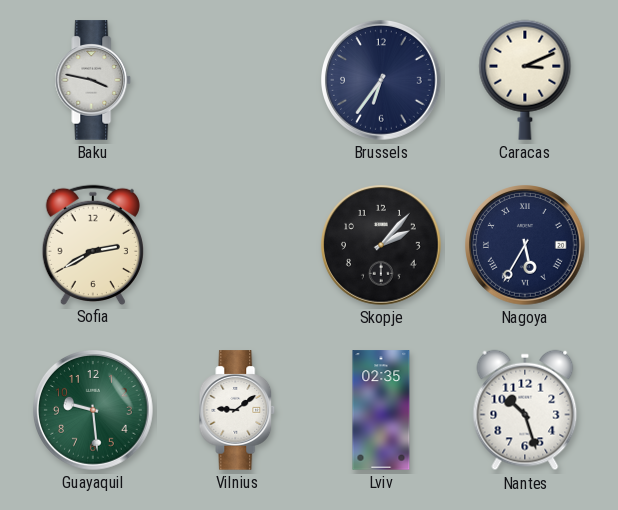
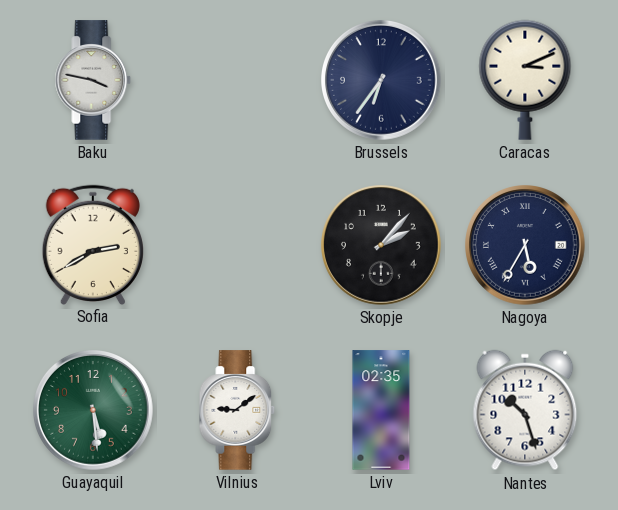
Guayaquil: 9:29 -> 5:29
